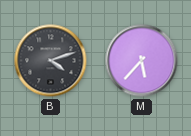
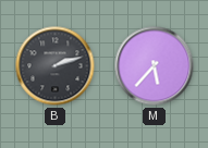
B: 4:12 -> 2:12
